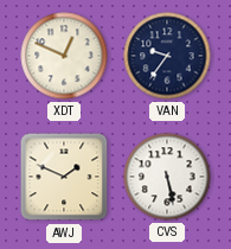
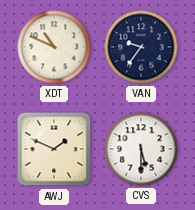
XDT: 12:49 -> 10:49
CVS: 5:28 -> 5:30
